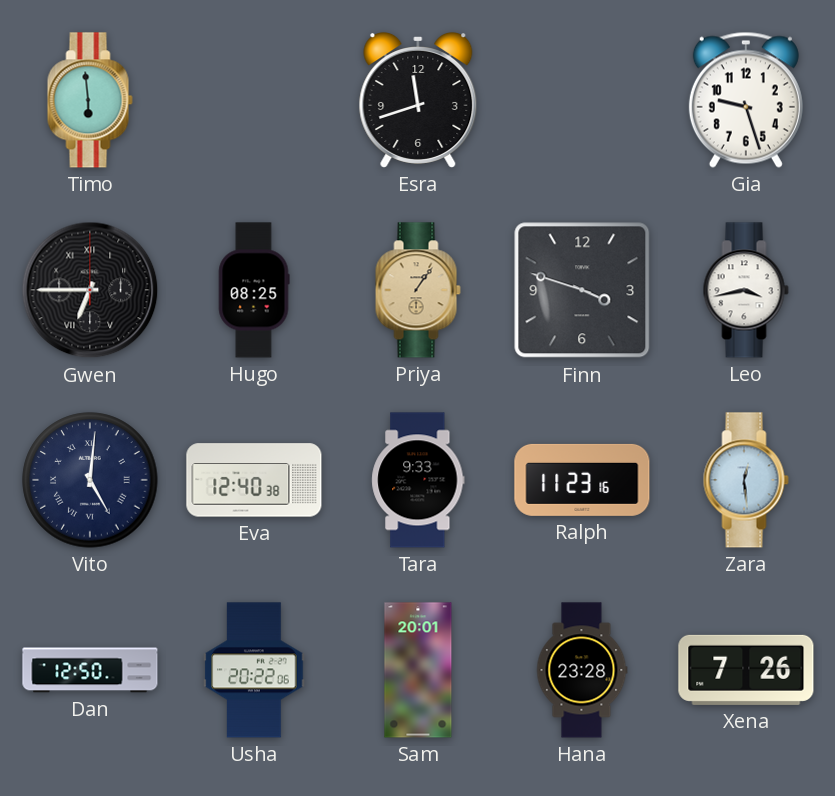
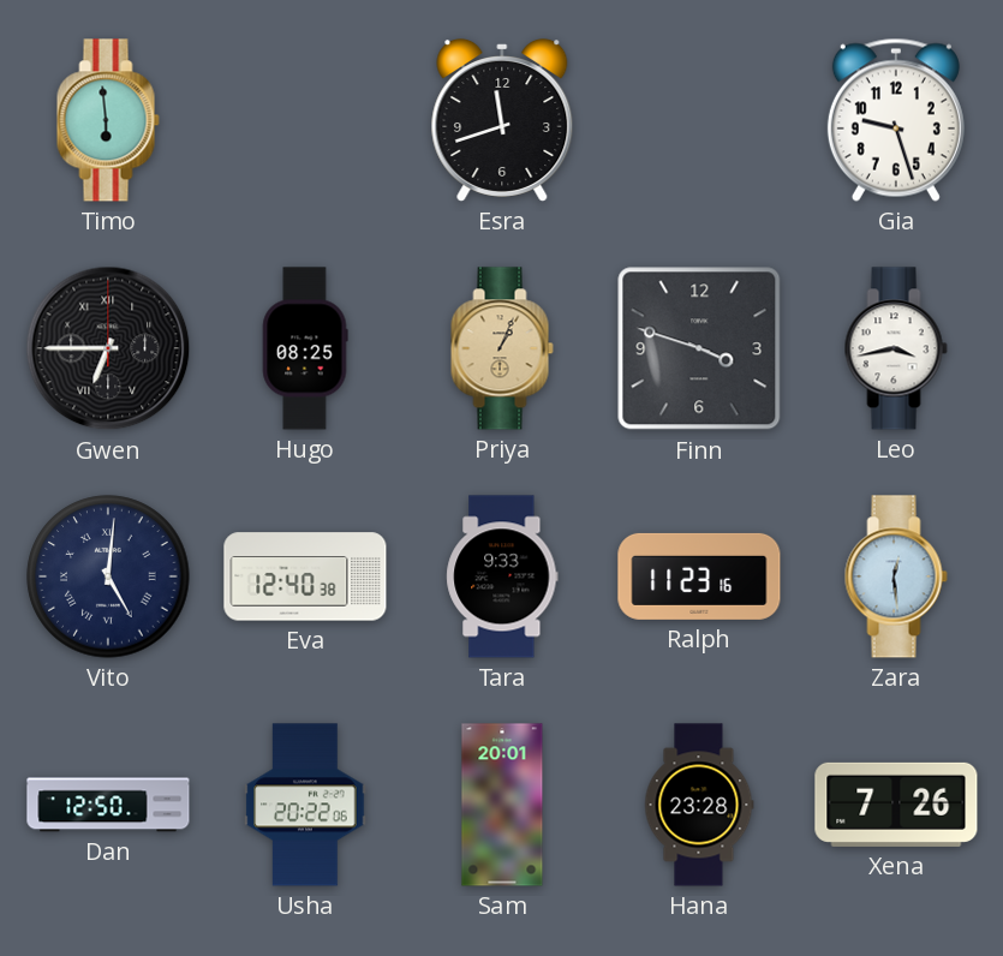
Priya: 1:06 -> 1:04
